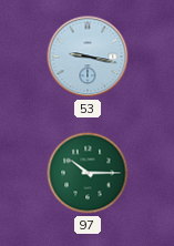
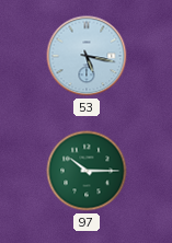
53: 9:17 -> 5:17
